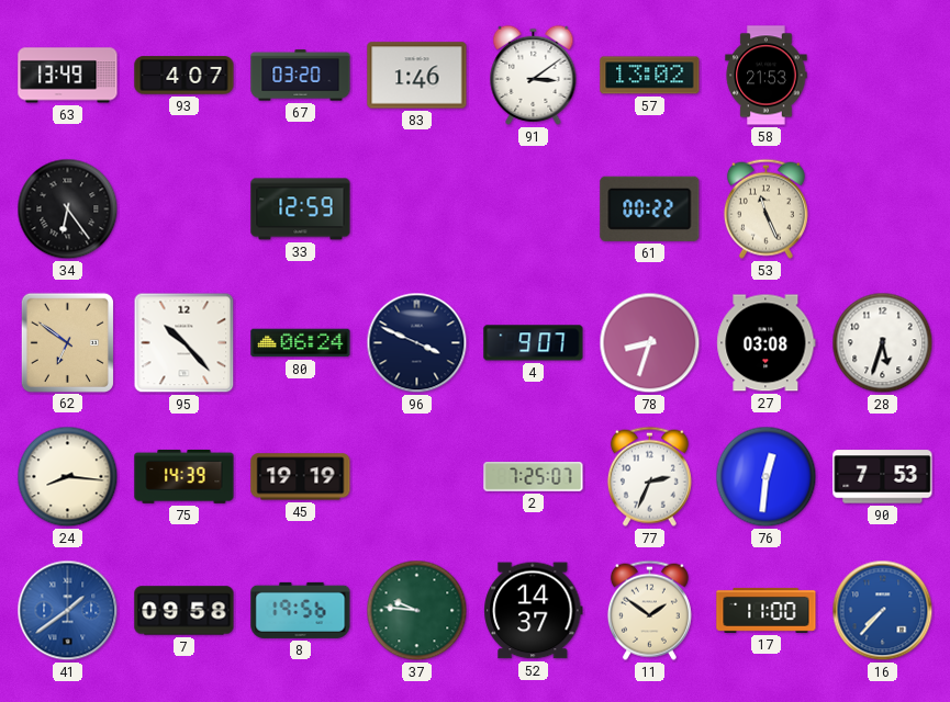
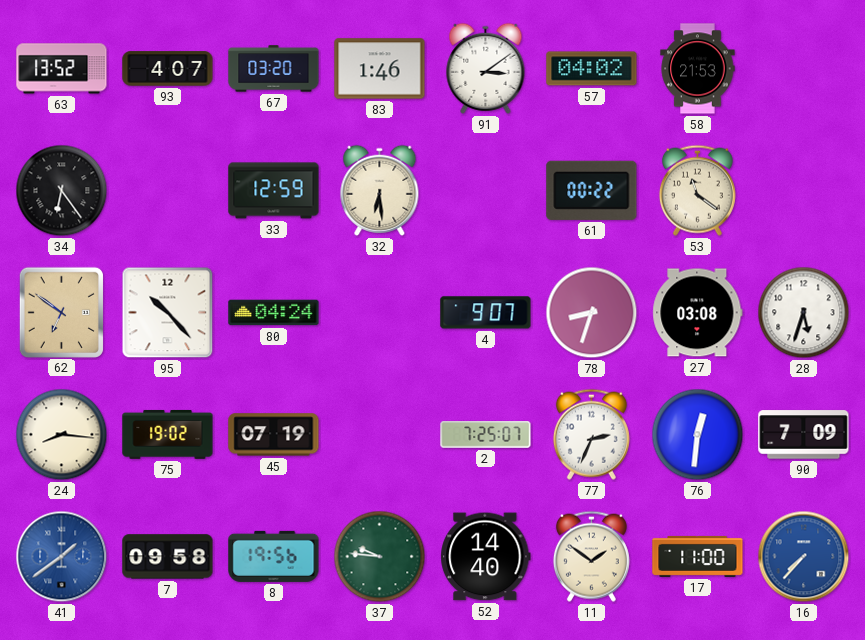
63: 13:49 -> 13:52
57: 13:02 -> 04:02
32: none -> 6:29
53: 11:26 -> 11:21
80: 06:24 -> 04:24
96: 3:49 -> none
75: 14:39 -> 19:02
45: 19:19 -> 07:19
90: 7:53 -> 7:09
52: 14:37 -> 14:40
